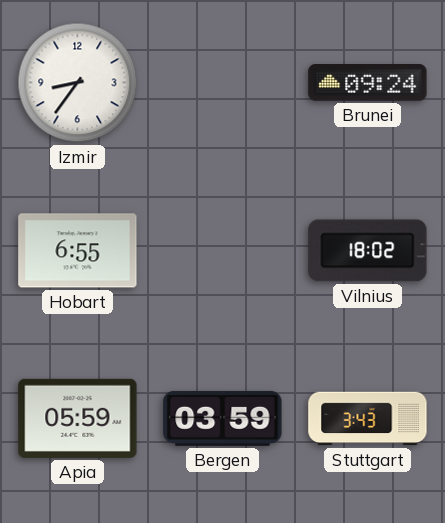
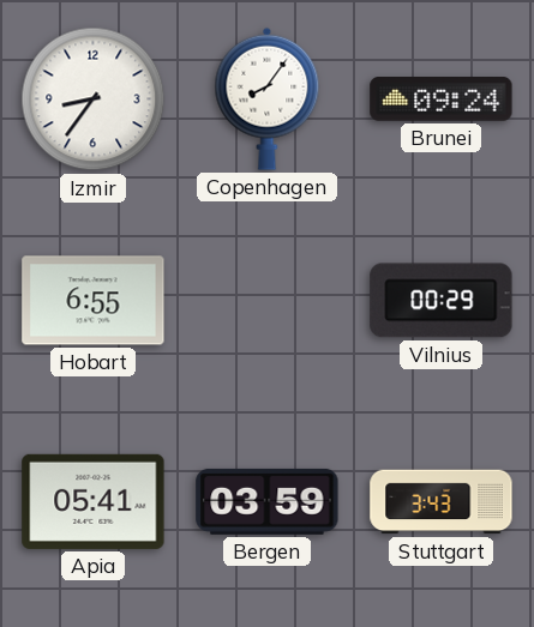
Copenhagen: none -> 8:06
Vilnius: 18:02 -> 00:29
Apia: 05:59 -> 05:41
